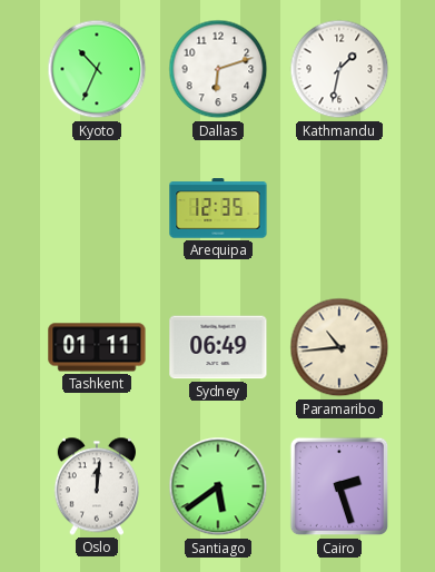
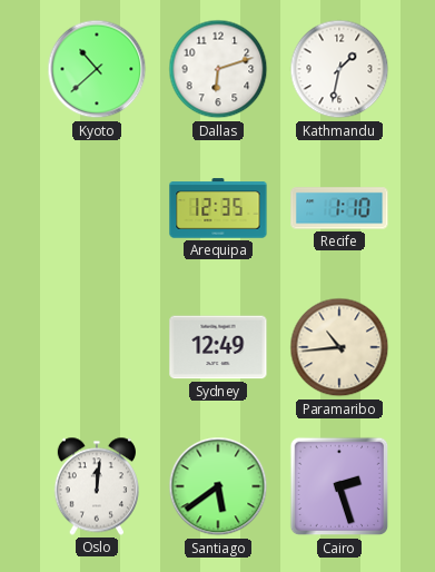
Kyoto: 10:34 -> 10:38
Recife: none -> 1:10
Tashkent: 01:11 -> none
Sydney: 06:49 -> 12:49
